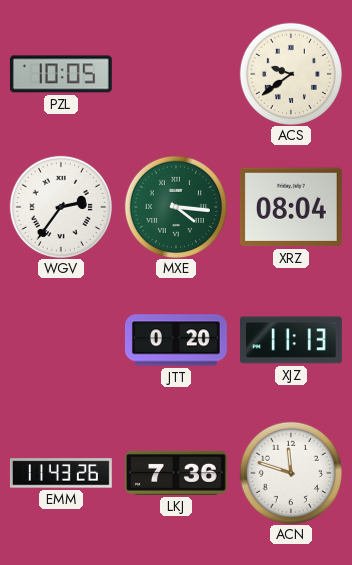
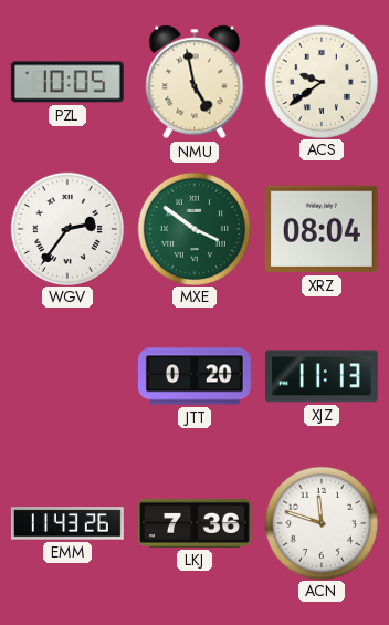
NMU: none -> 4:58
MXE: 4:16 -> 3:51
